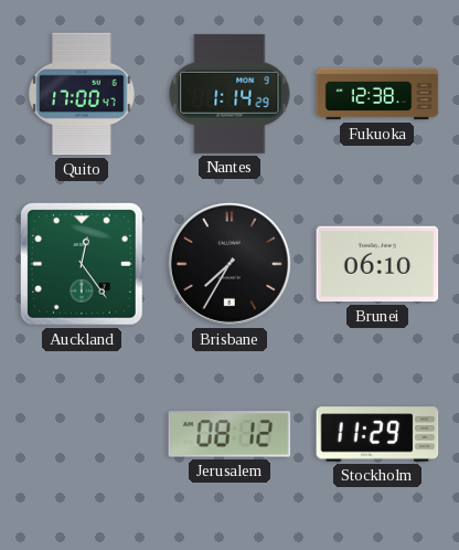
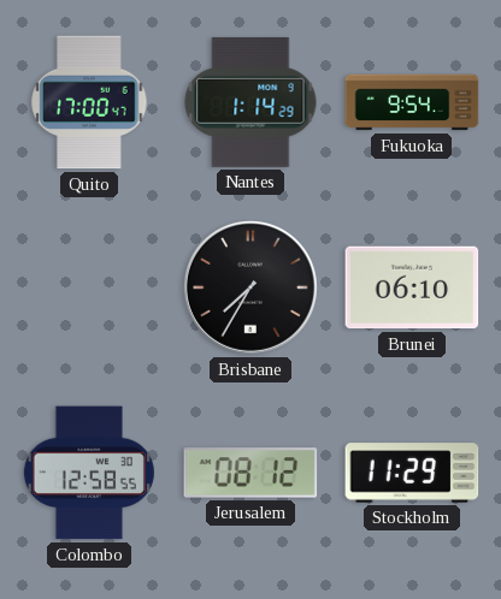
Fukuoka: 12:38 -> 9:54
Auckland: 12:24 -> none
Colombo: none -> 12:58
